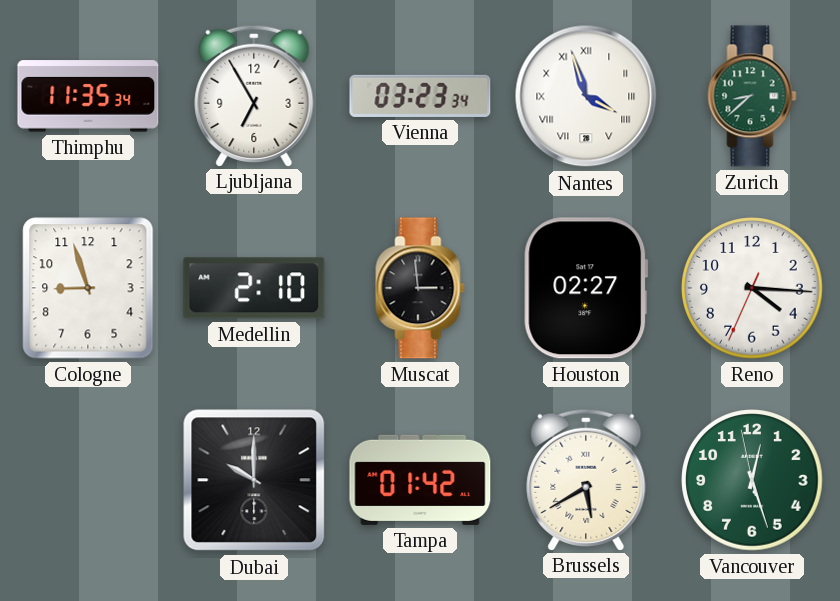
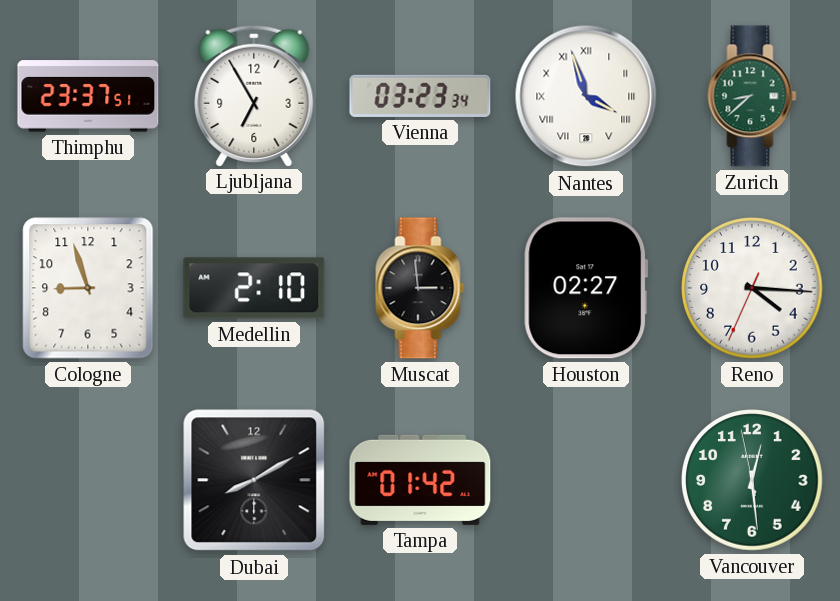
Thimphu: 11:35 -> 23:37
Dubai: 10:00 -> 8:10
Brussels: 5:40 -> none
Vancouver: 12:26 -> 12:28
